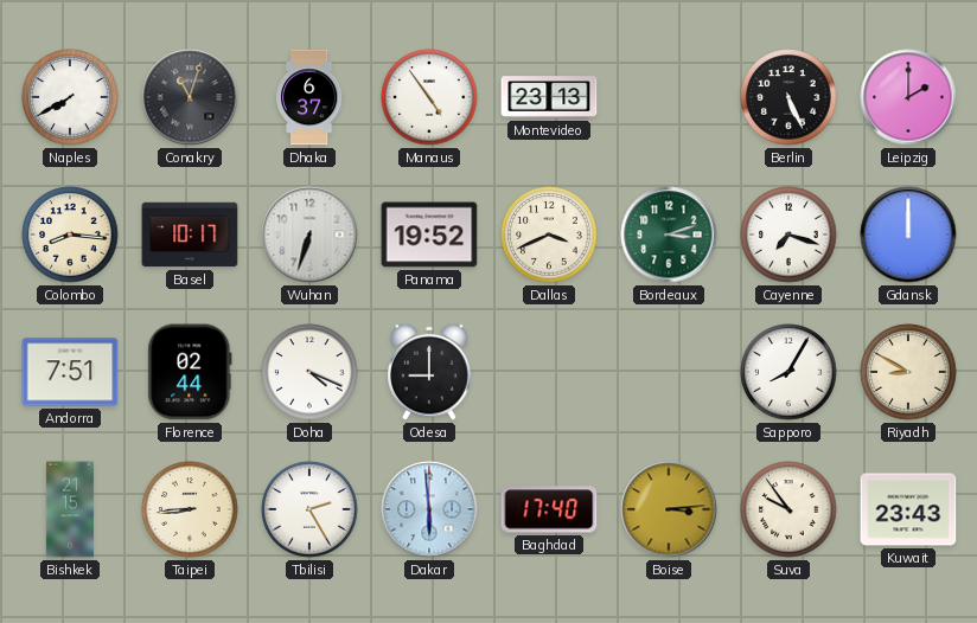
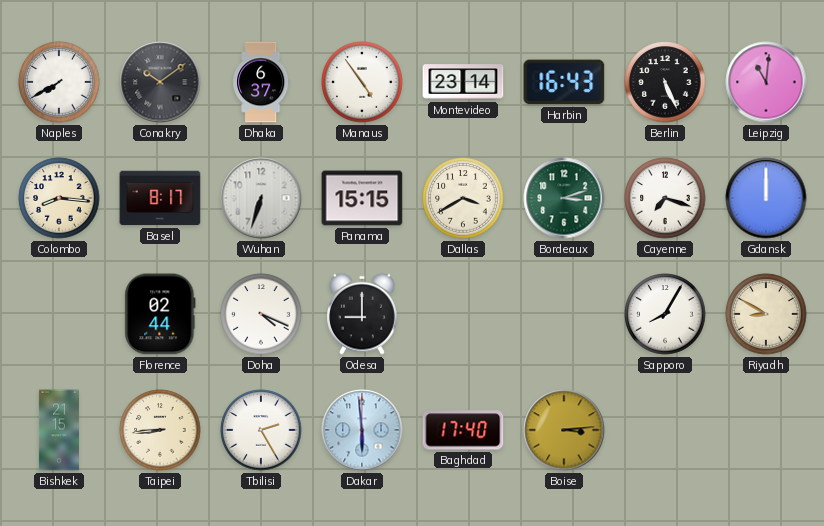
Conakry: 11:03 -> 10:09
Montevideo: 23:13 -> 23:14
Harbin: none -> 16:43
Leipzig: 2:00 -> 11:01
Basel: 10:17 -> 8:17
Panama: 19:52 -> 15:15
Dallas: 3:41 -> 3:40
Andorra: 7:51 -> none
Suva: 9:54 -> none
Kuwait: 23:43 -> none
